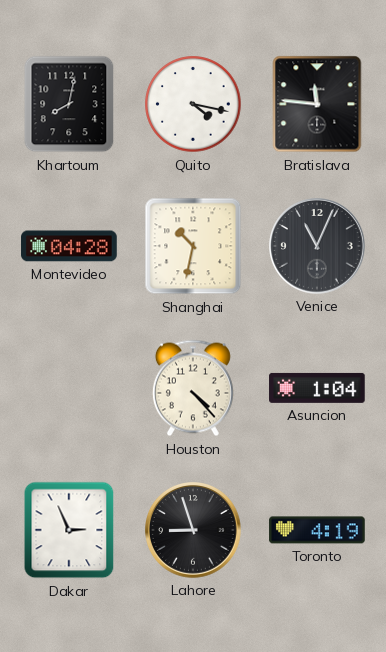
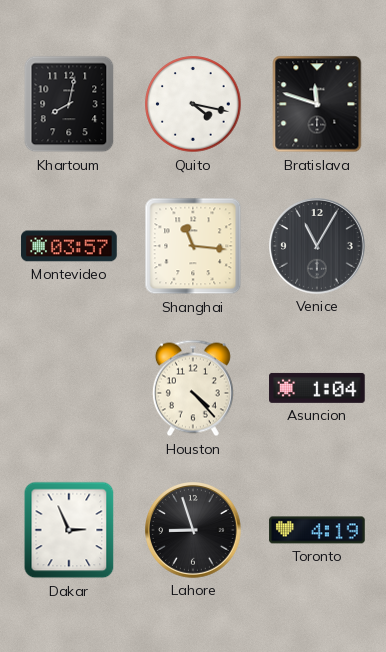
Bratislava: 11:46 -> 11:48
Montevideo: 04:28 -> 03:57
Shanghai: 10:32 -> 11:16
Venice: 11:04 -> 11:05
